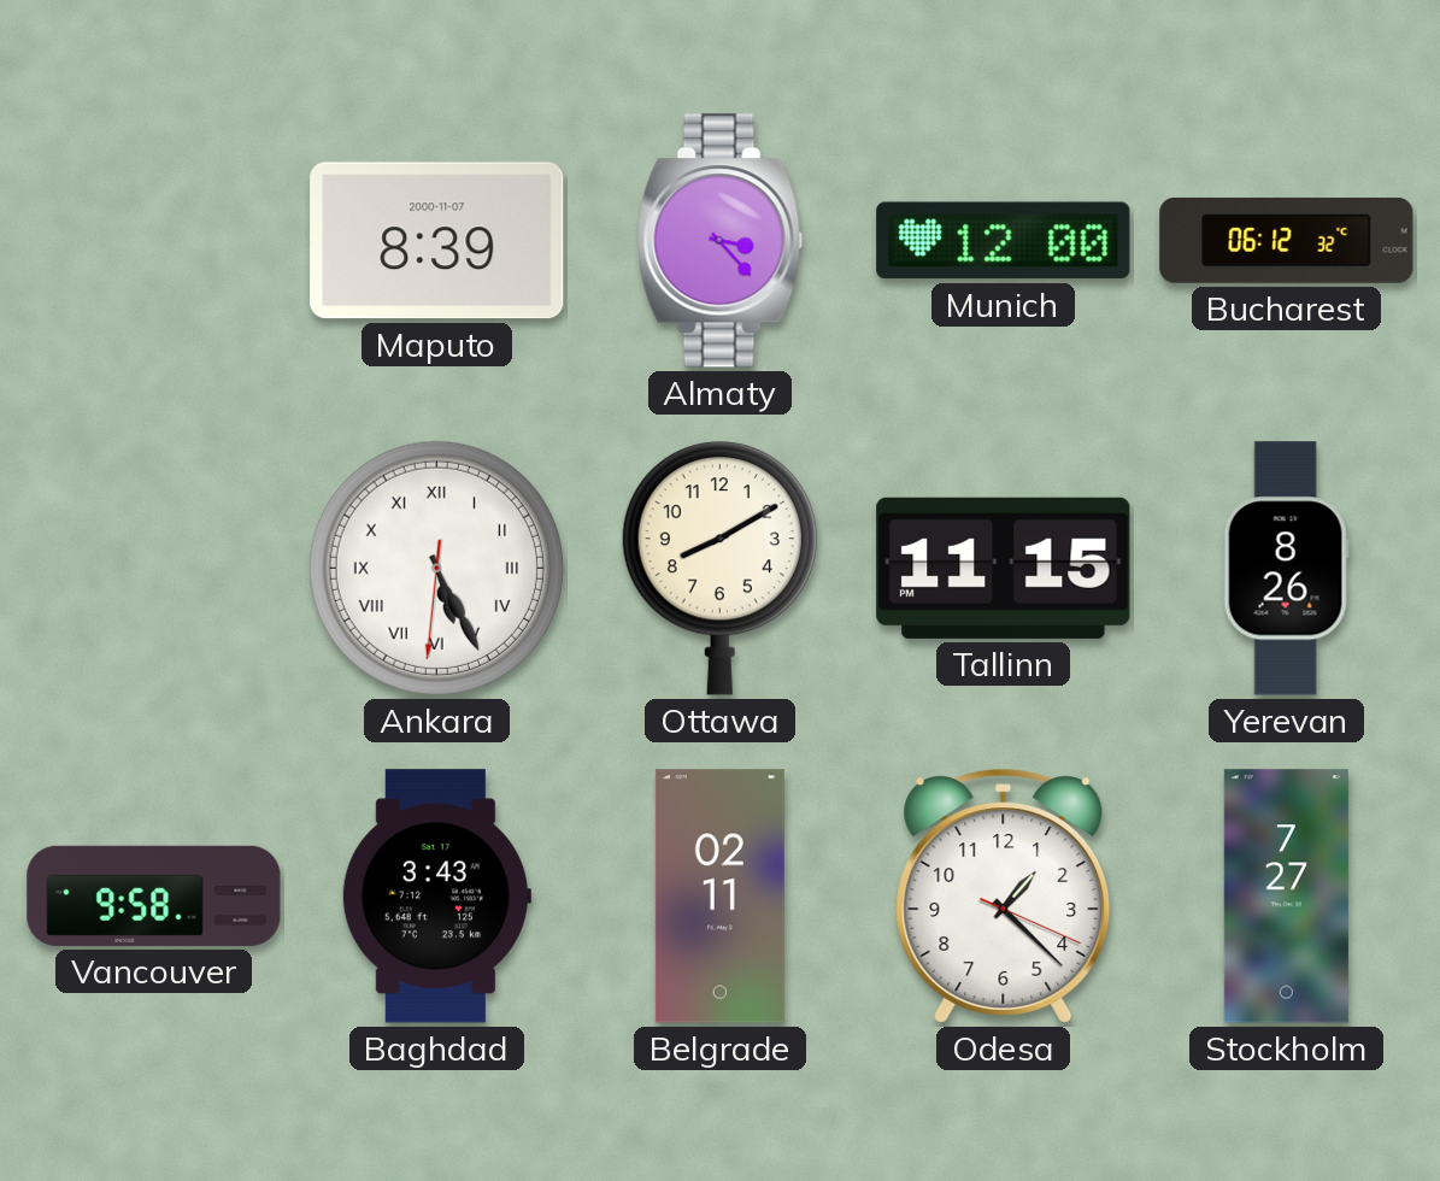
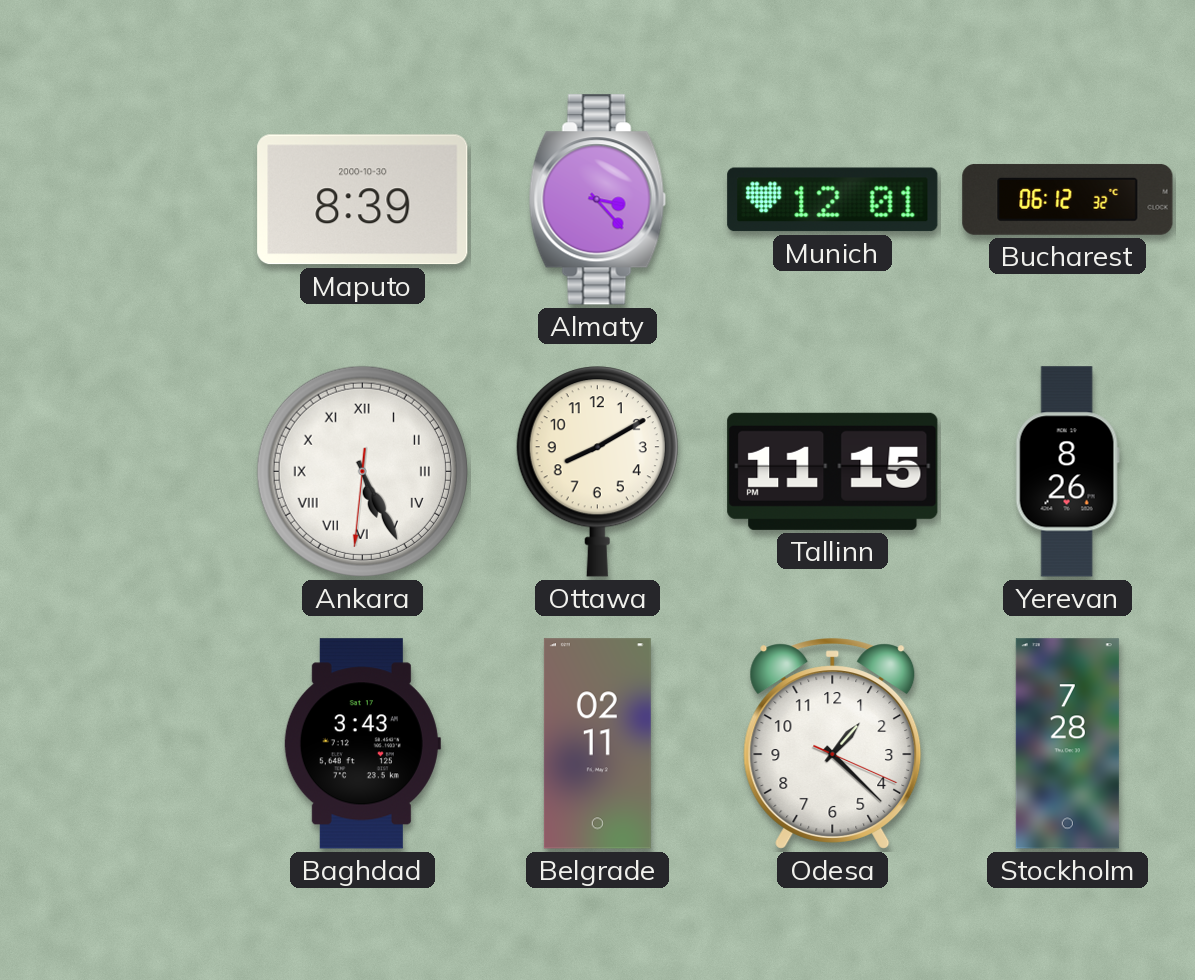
Maputo date: 2000-11-07 -> 2000-10-30
Munich: 12:00 -> 12:01
Vancouver: 9:58 -> none
Stockholm: 7:27 -> 7:28
